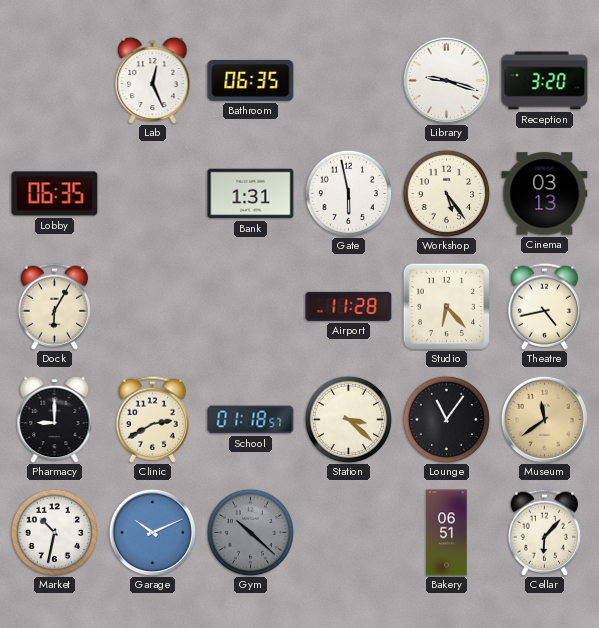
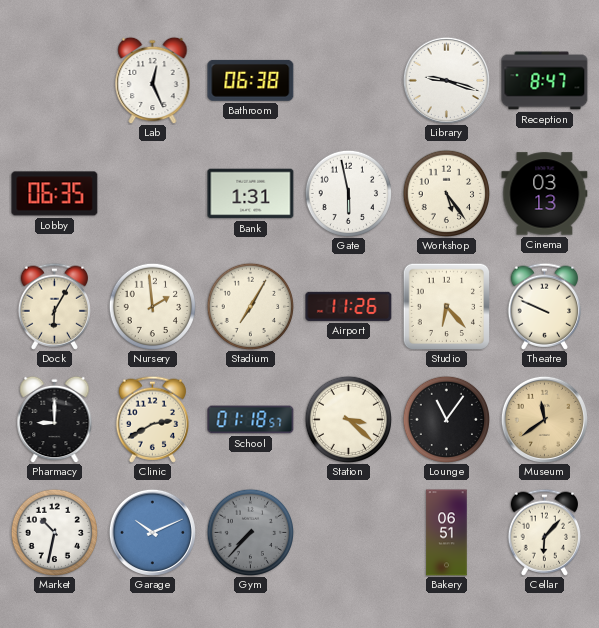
Bathroom: 06:35 -> 06:38
Reception: 3:20 -> 8:47
Nursery: none -> 1:59
Stadium: none -> 7:05
Airport: 11:28 -> 11:26
Theatre: 4:43 -> 9:49
Gym: 10:22 -> 7:37
